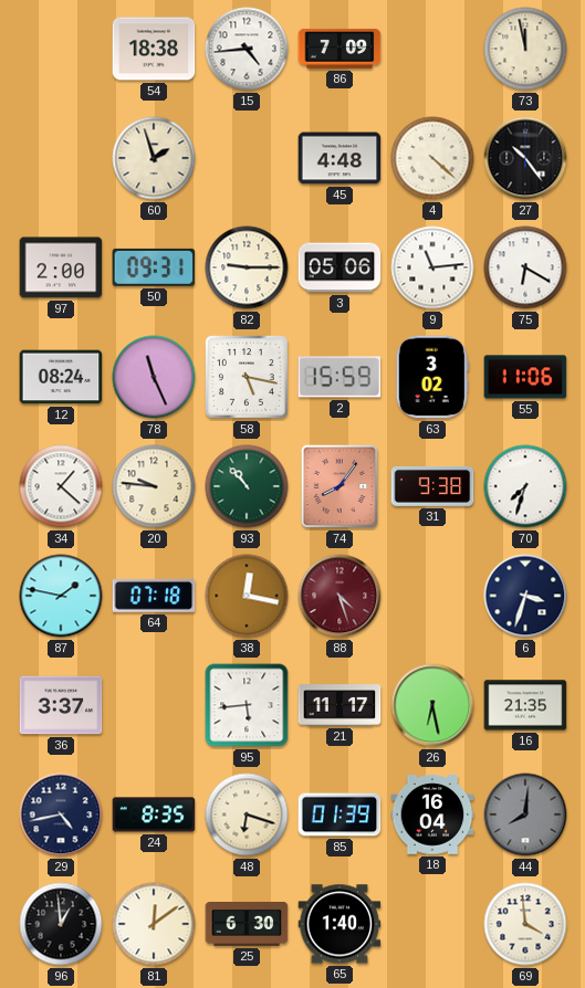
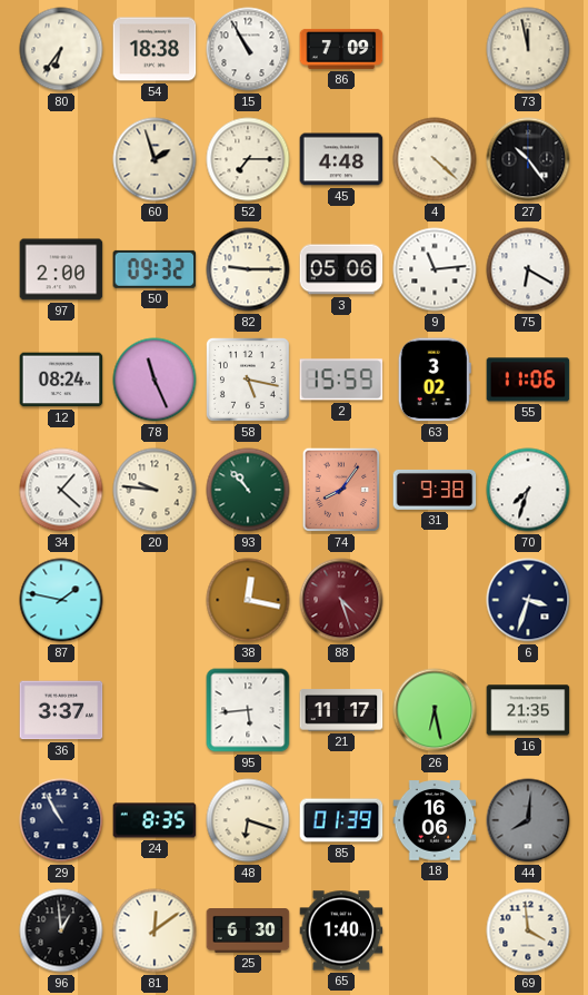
80: none -> 6:36
15: 4:44 -> 10:55
52: none -> 7:15
50: 09:31 -> 09:32
64: 07:18 -> none
29: 4:43 -> 10:55
18: 16:04 -> 16:06
